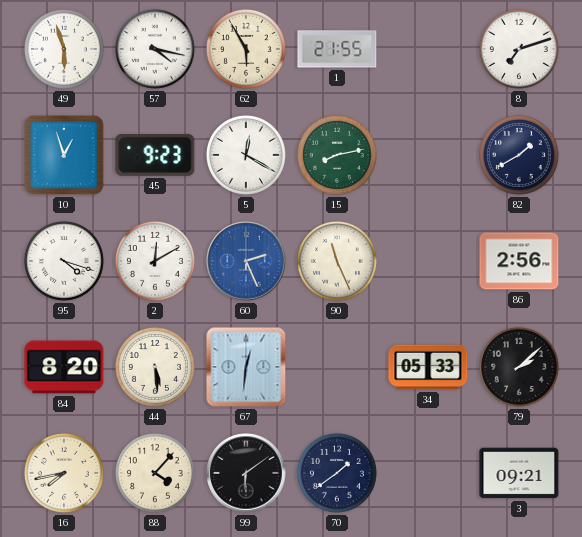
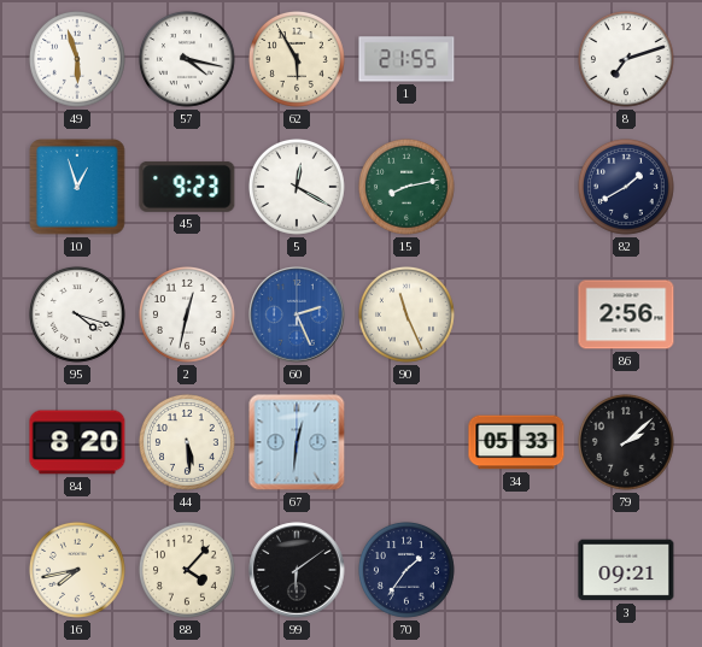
2: 12:10 -> 12:32
70: 1:39 -> 1:36
